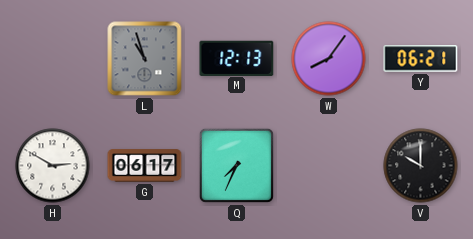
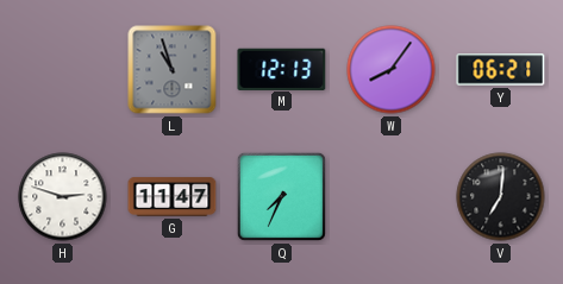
H: 2:50 -> 2:48
G: 06:17 -> 11:47
V: 10:00 -> 7:01
